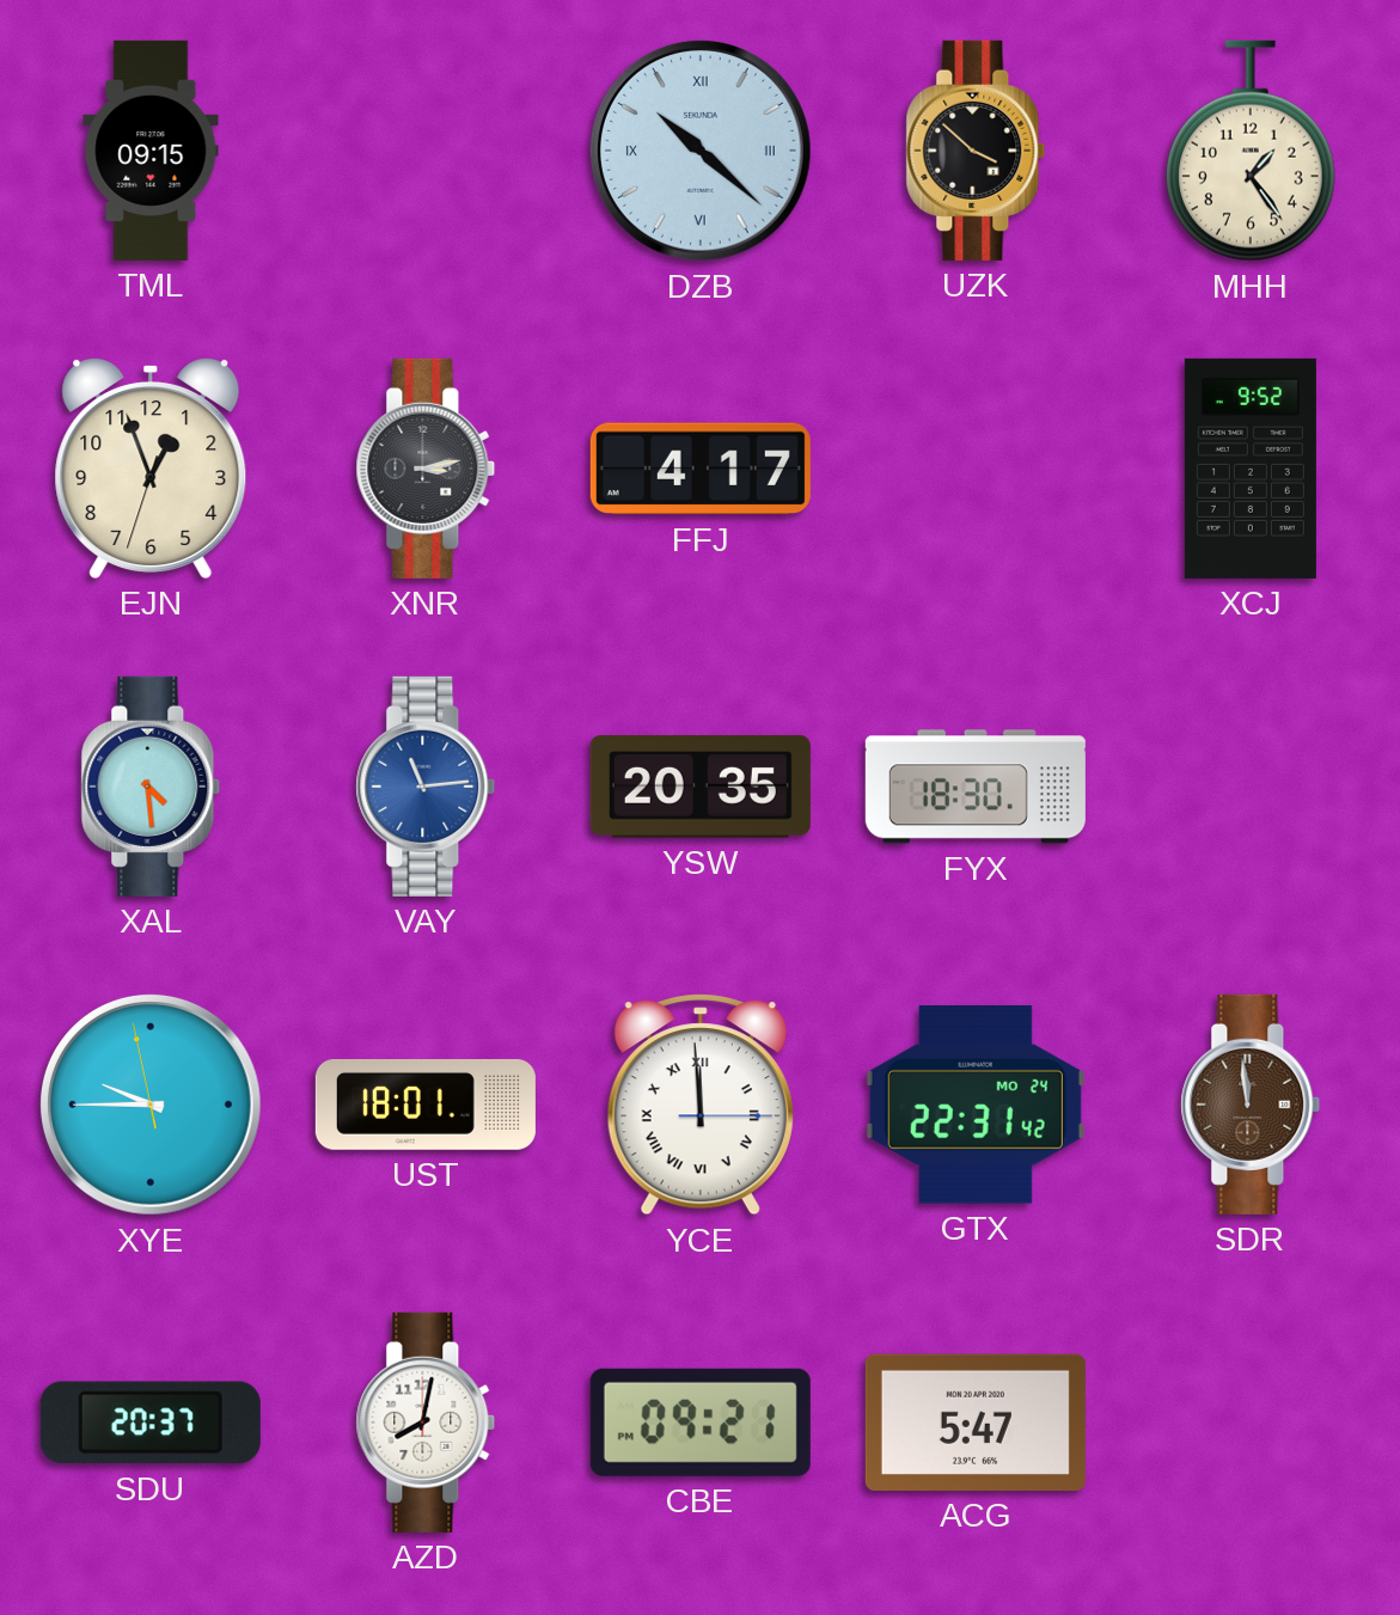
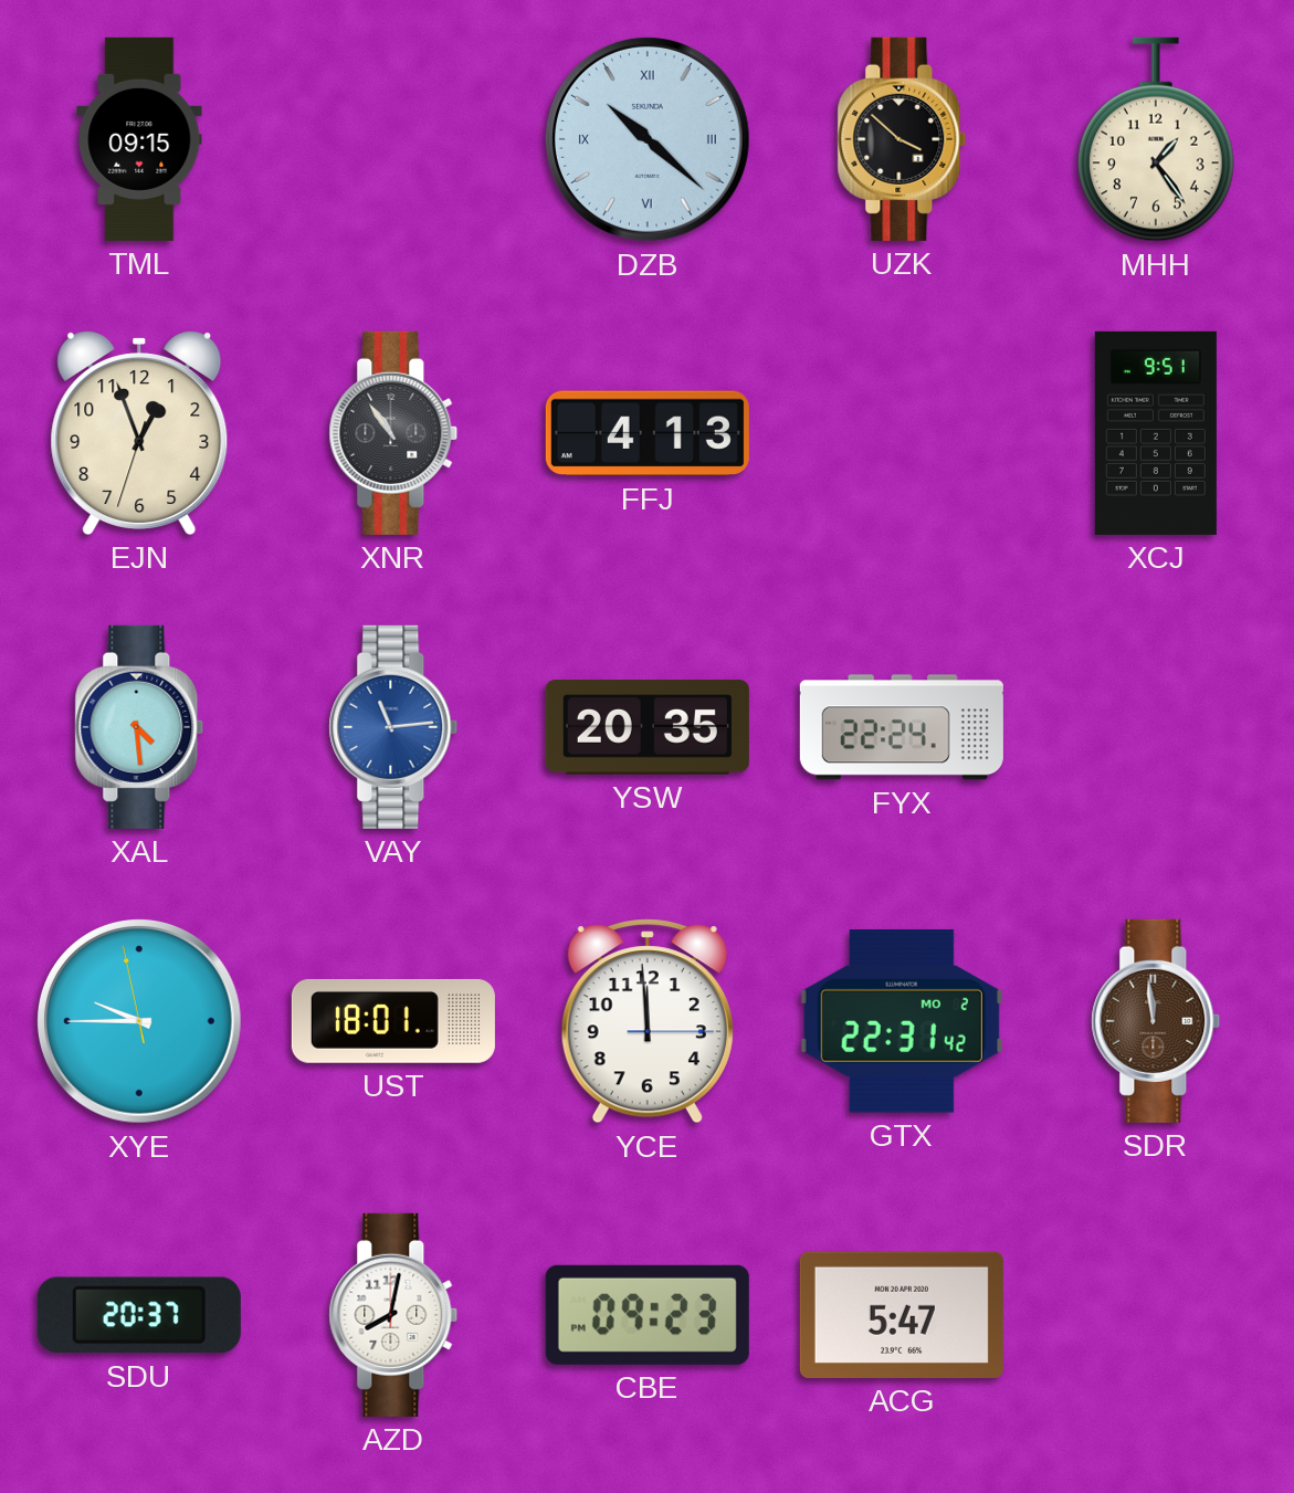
XNR: 3:13 -> 10:54
FFJ: 4:17 -> 4:13
XCJ: 9:52 -> 9:51
FYX: 18:30 -> 22:24
YCE numerals: Roman -> Arabic
GTX date: MO 24 -> MO 2
CBE: 09:21 -> 09:23
